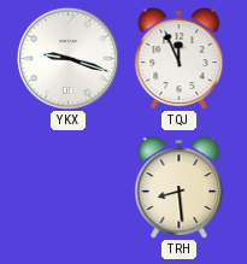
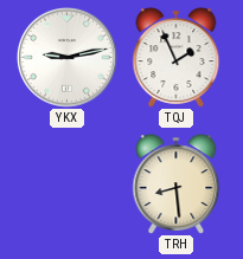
YKX: 9:18 -> 9:13
TQJ: 11:56 -> 1:56
